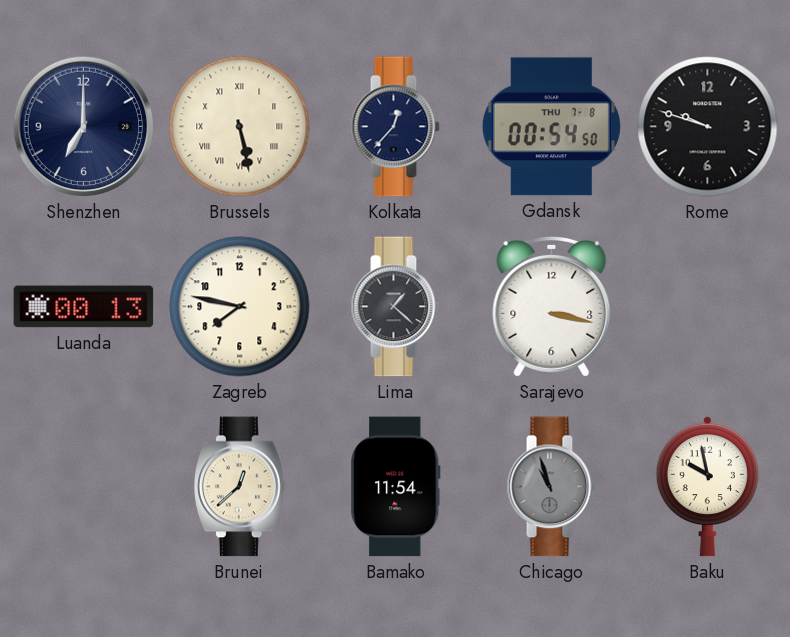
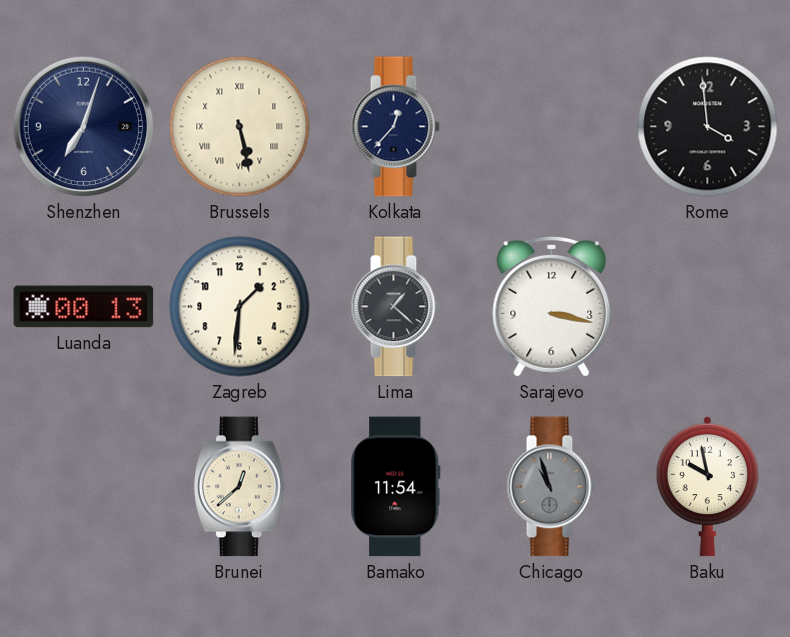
Shenzhen: 7:00 -> 7:03
Gdansk: 00:54 -> none
Rome: 9:48 -> 3:59
Zagreb: 7:47 -> 1:31
